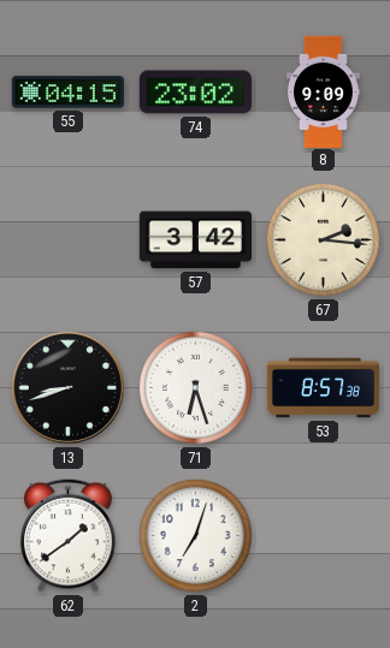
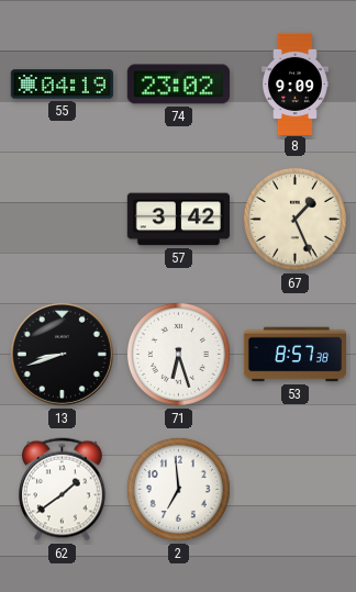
55: 04:15 -> 04:19
67: 2:16 -> 1:26
2: 7:03 -> 6:59
